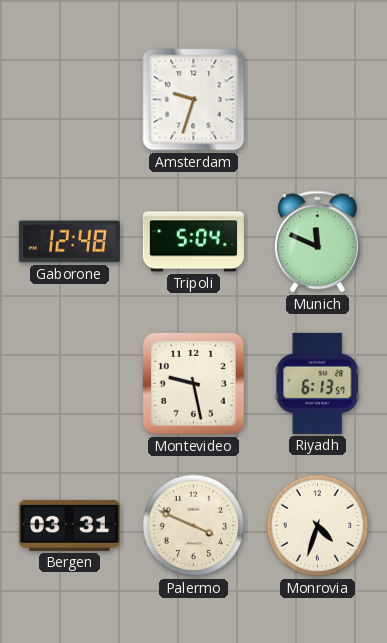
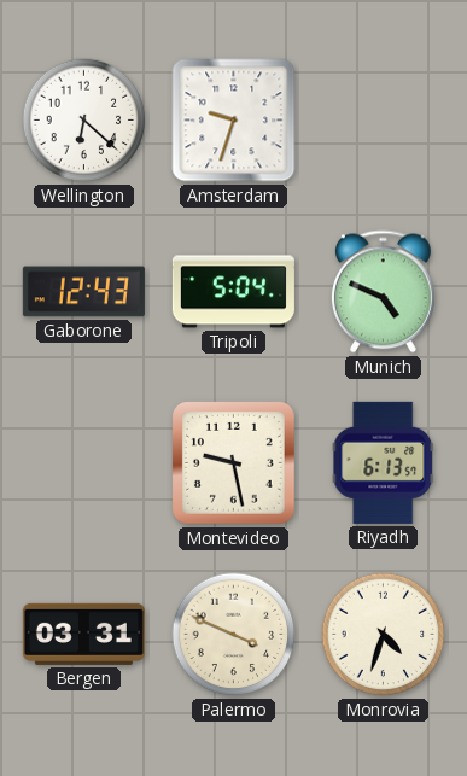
Wellington: none -> 6:22
Gaborone: 12:48 -> 12:43
Munich: 11:49 -> 4:49
